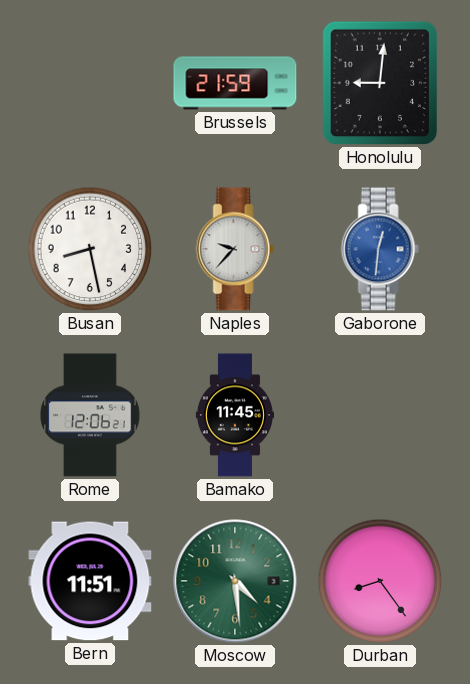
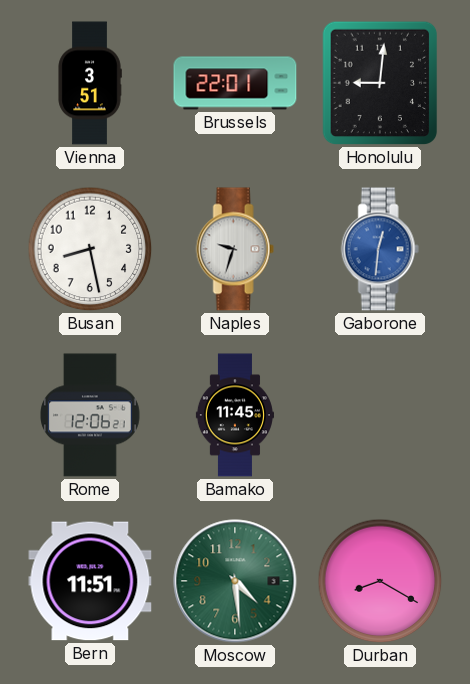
Vienna: none -> 3:51
Brussels: 21:59 -> 22:01
Naples: 9:37 -> 9:33
Durban: 8:24 -> 8:20
